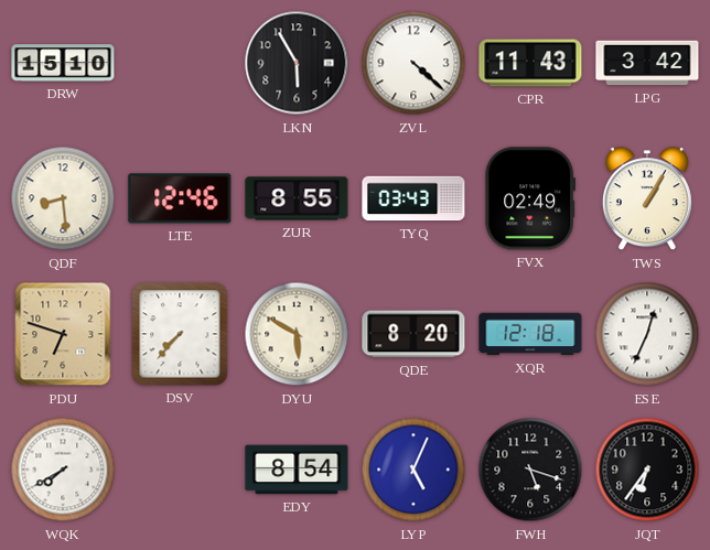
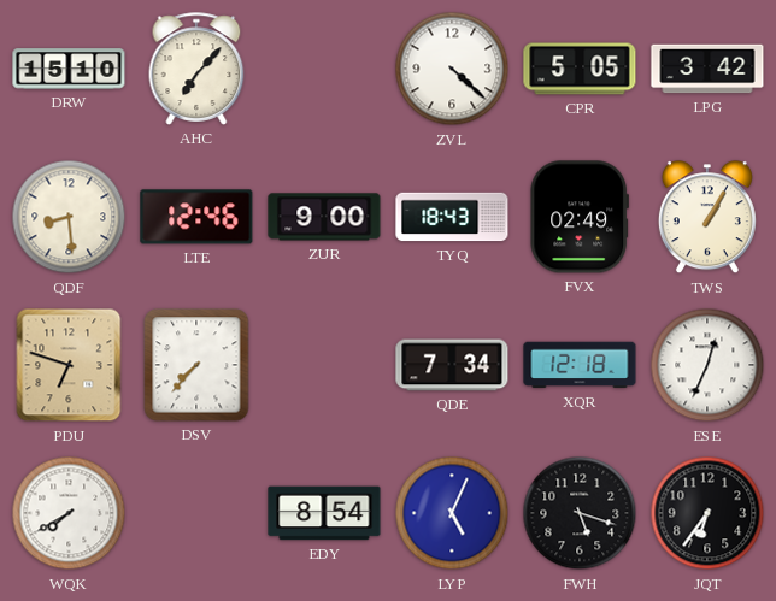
AHC: none -> 7:07
LKN: 5:55 -> none
CPR: 11:43 -> 5:05
ZUR: 8:55 -> 9:00
TYQ: 03:43 -> 18:43
DYU: 5:50 -> none
QDE: 8:20 -> 7:34
